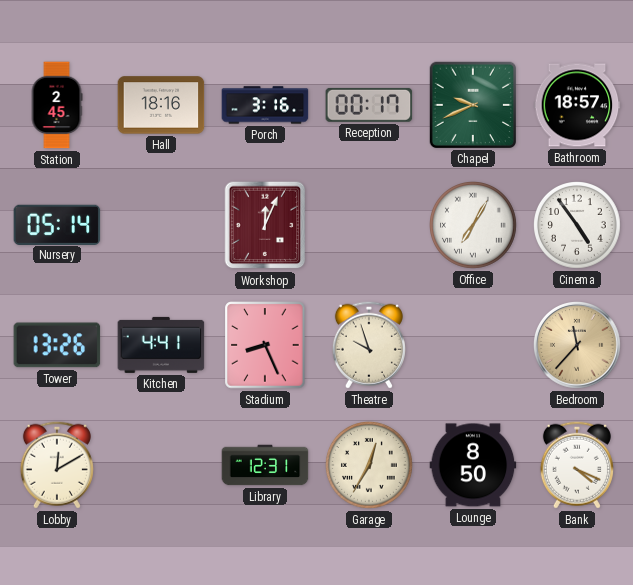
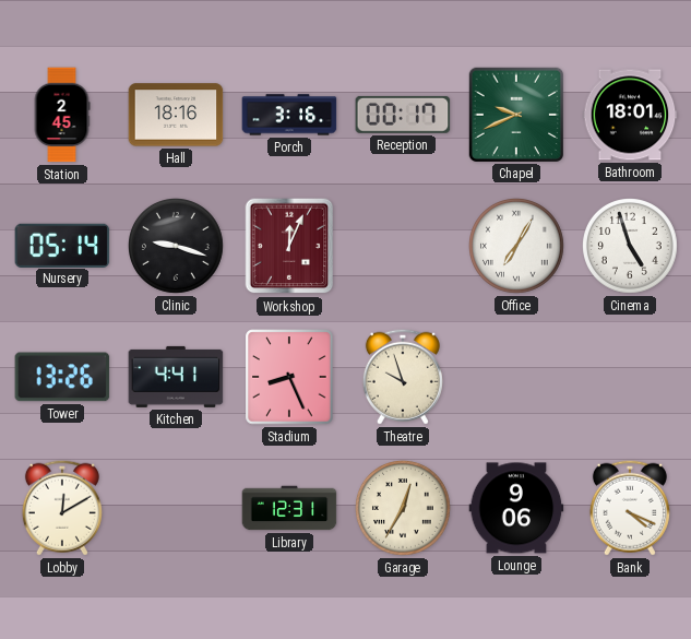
Bathroom: 18:57 -> 18:01
Clinic: none -> 9:18
Cinema: 4:54 -> 4:57
Bedroom: 11:37 -> none
Lounge: 8:50 -> 9:06
